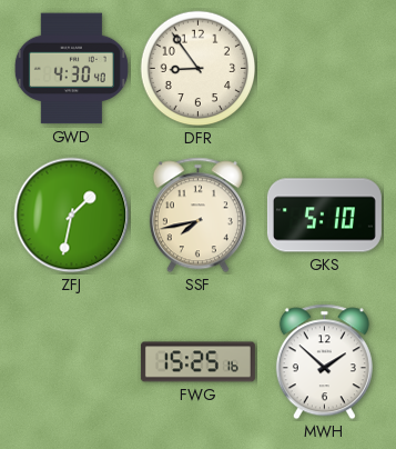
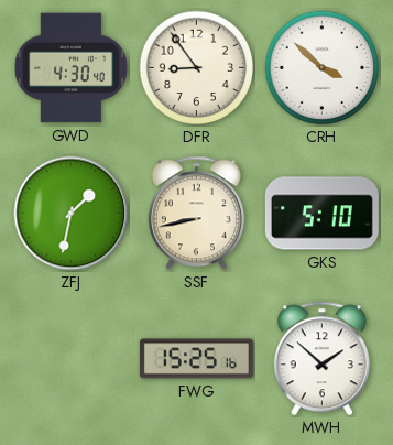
CRH: none -> 3:52
SSF: 7:43 -> 8:43
